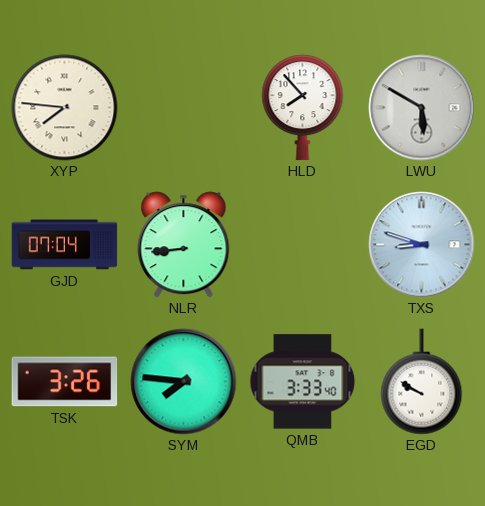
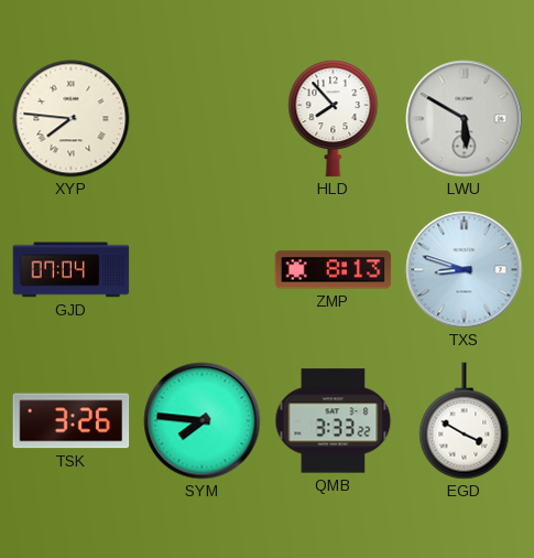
NLR: 8:44 -> none
ZMP: none -> 8:13
QMB: 3:33:40 -> 3:33:22
EGD: 9:50 -> 3:50
